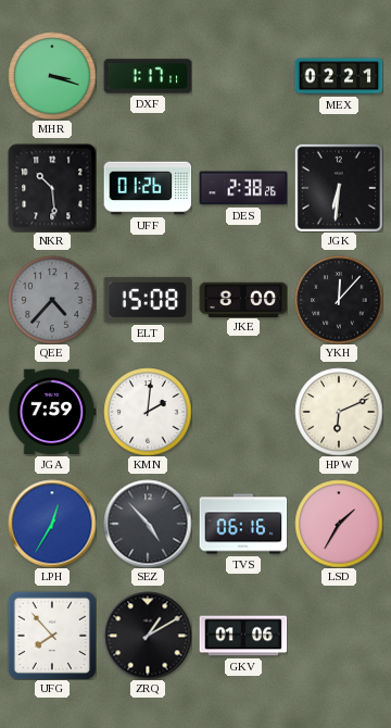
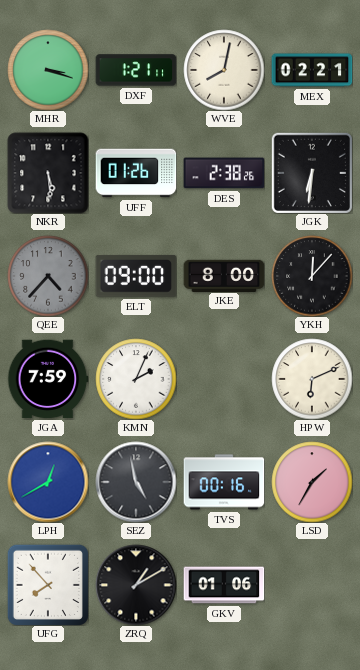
DXF: 1:17 -> 1:21
WVE: none -> 8:02
NKR: 10:29 -> 5:29
ELT: 15:08 -> 09:00
KMN: 2:01 -> 2:04
LPH: 12:35 -> 12:40
SEZ: 4:53 -> 4:58
TVS: 06:16 -> 00:16
